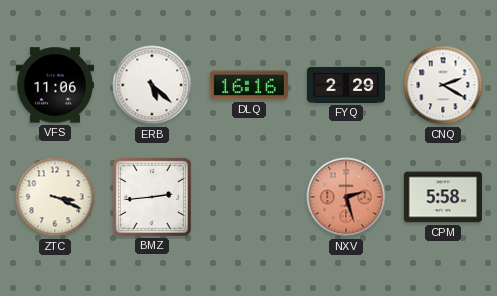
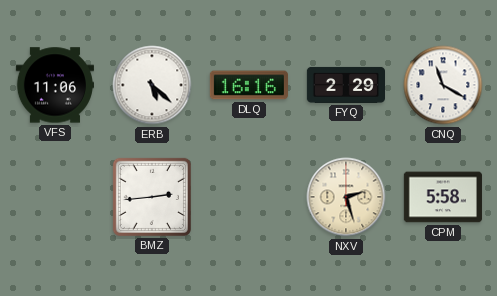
CNQ: 2:20 -> 11:20
ZTC: 3:19 -> none
NXV dial: salmon -> cream
